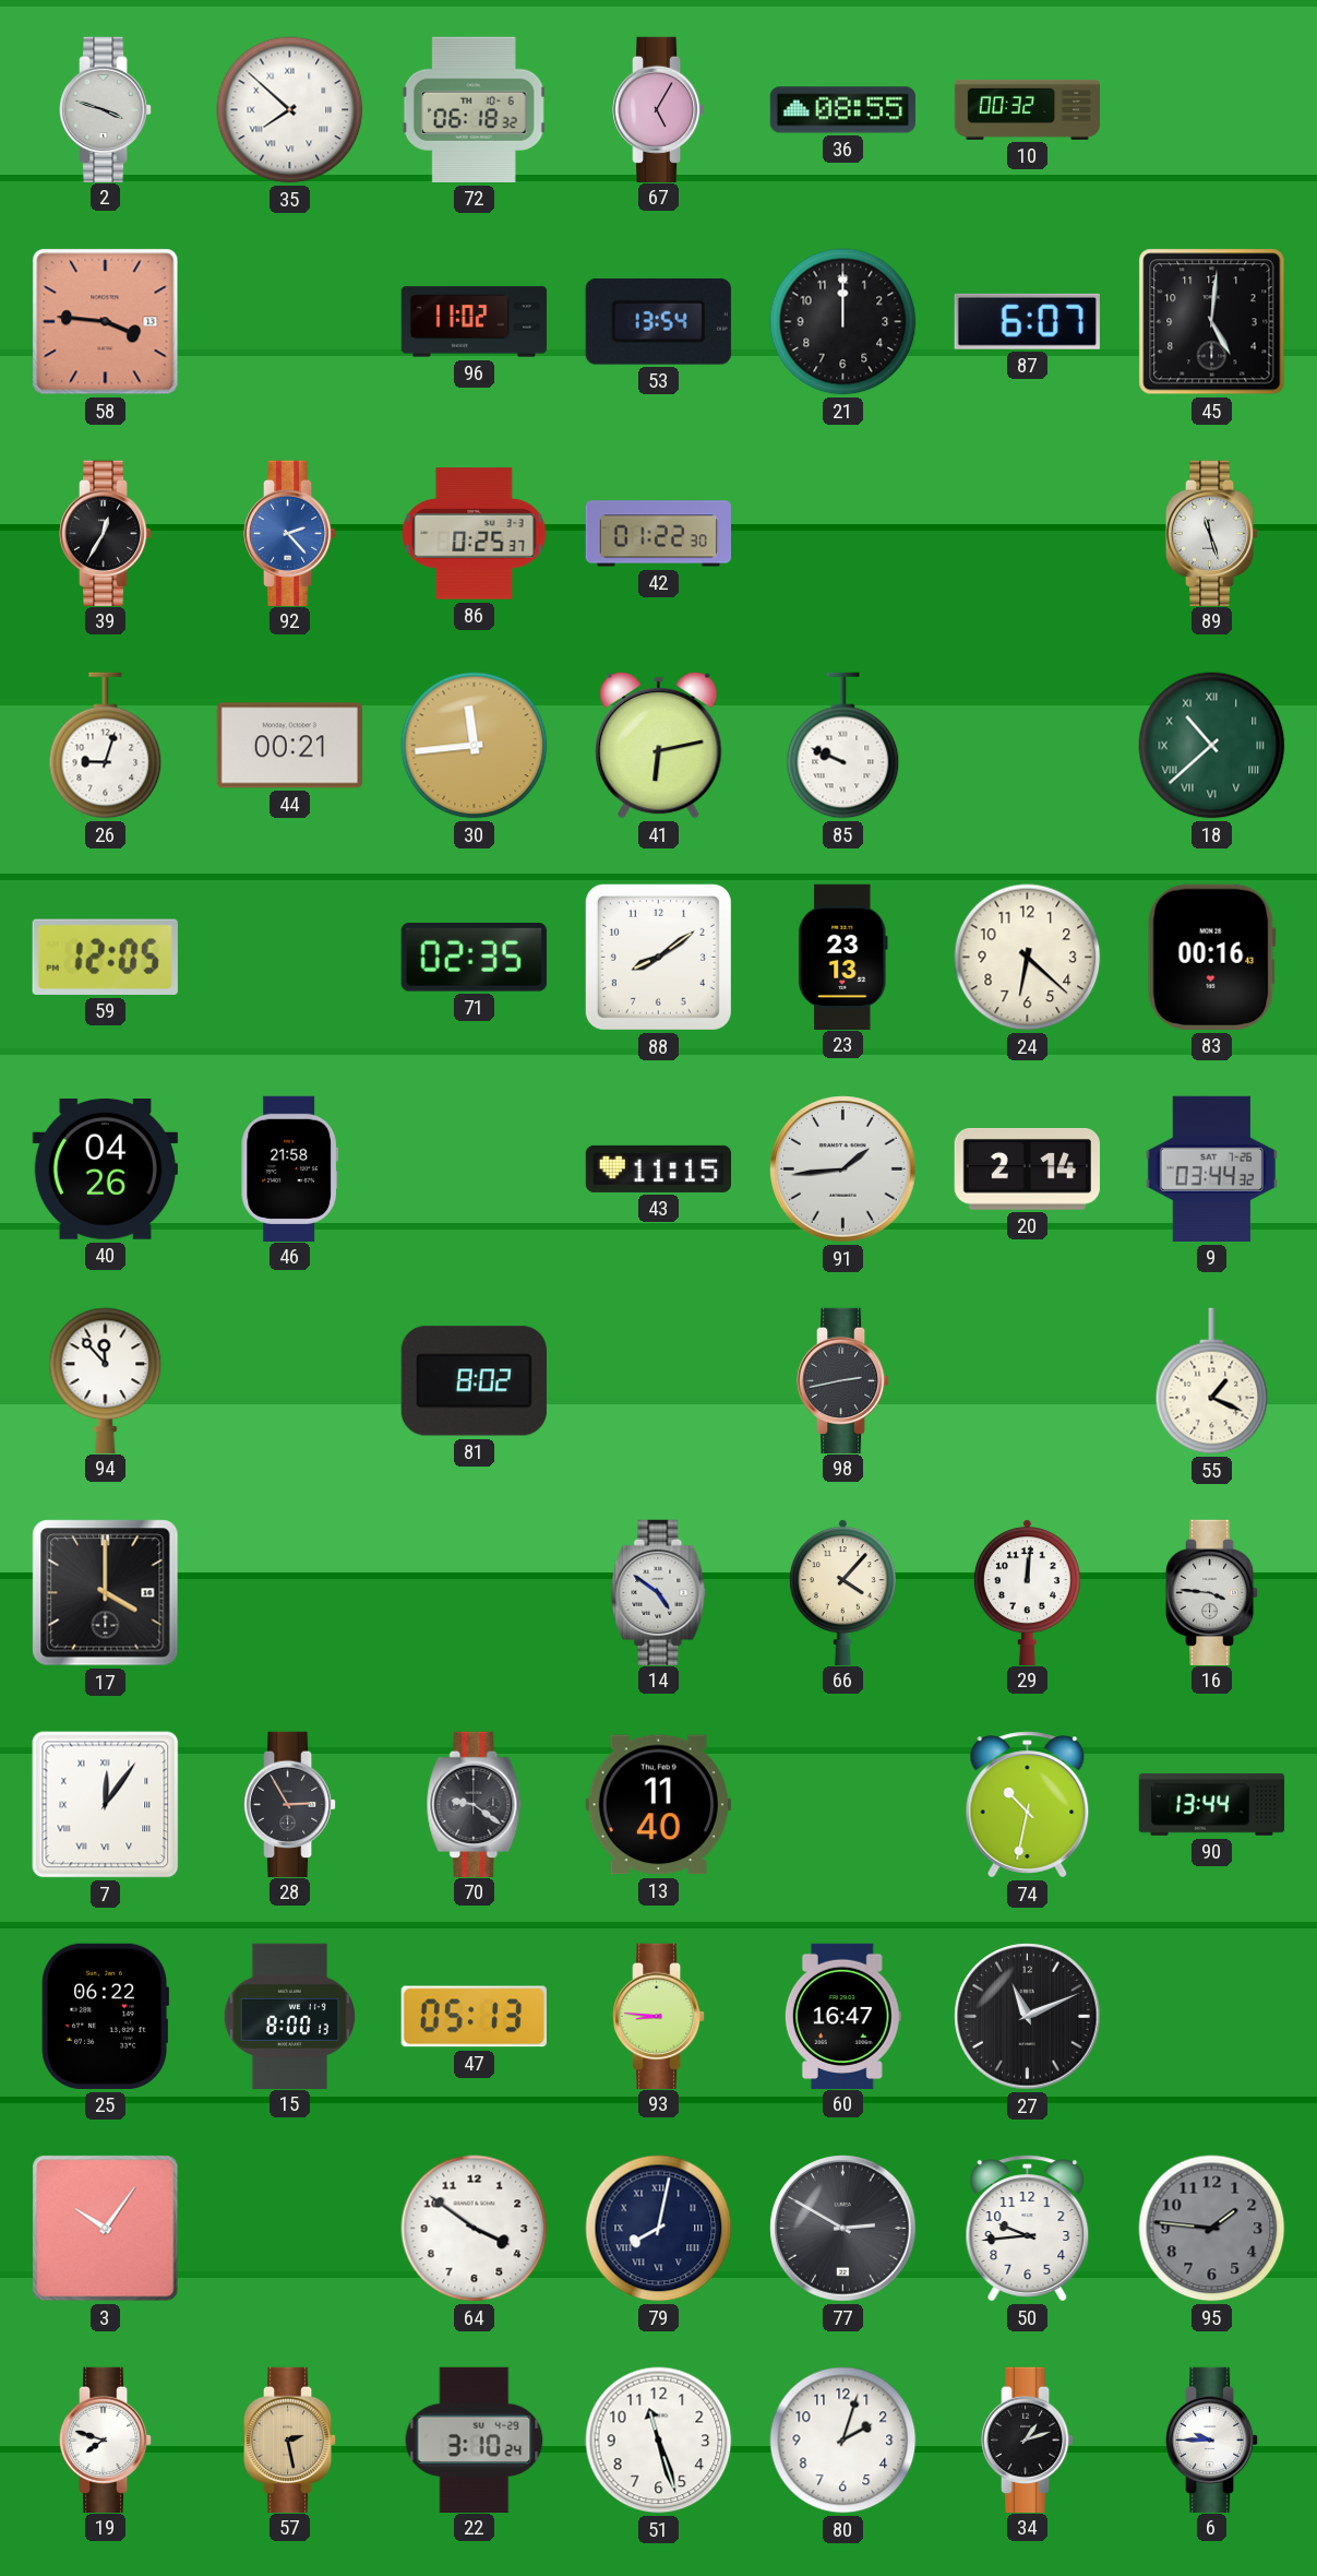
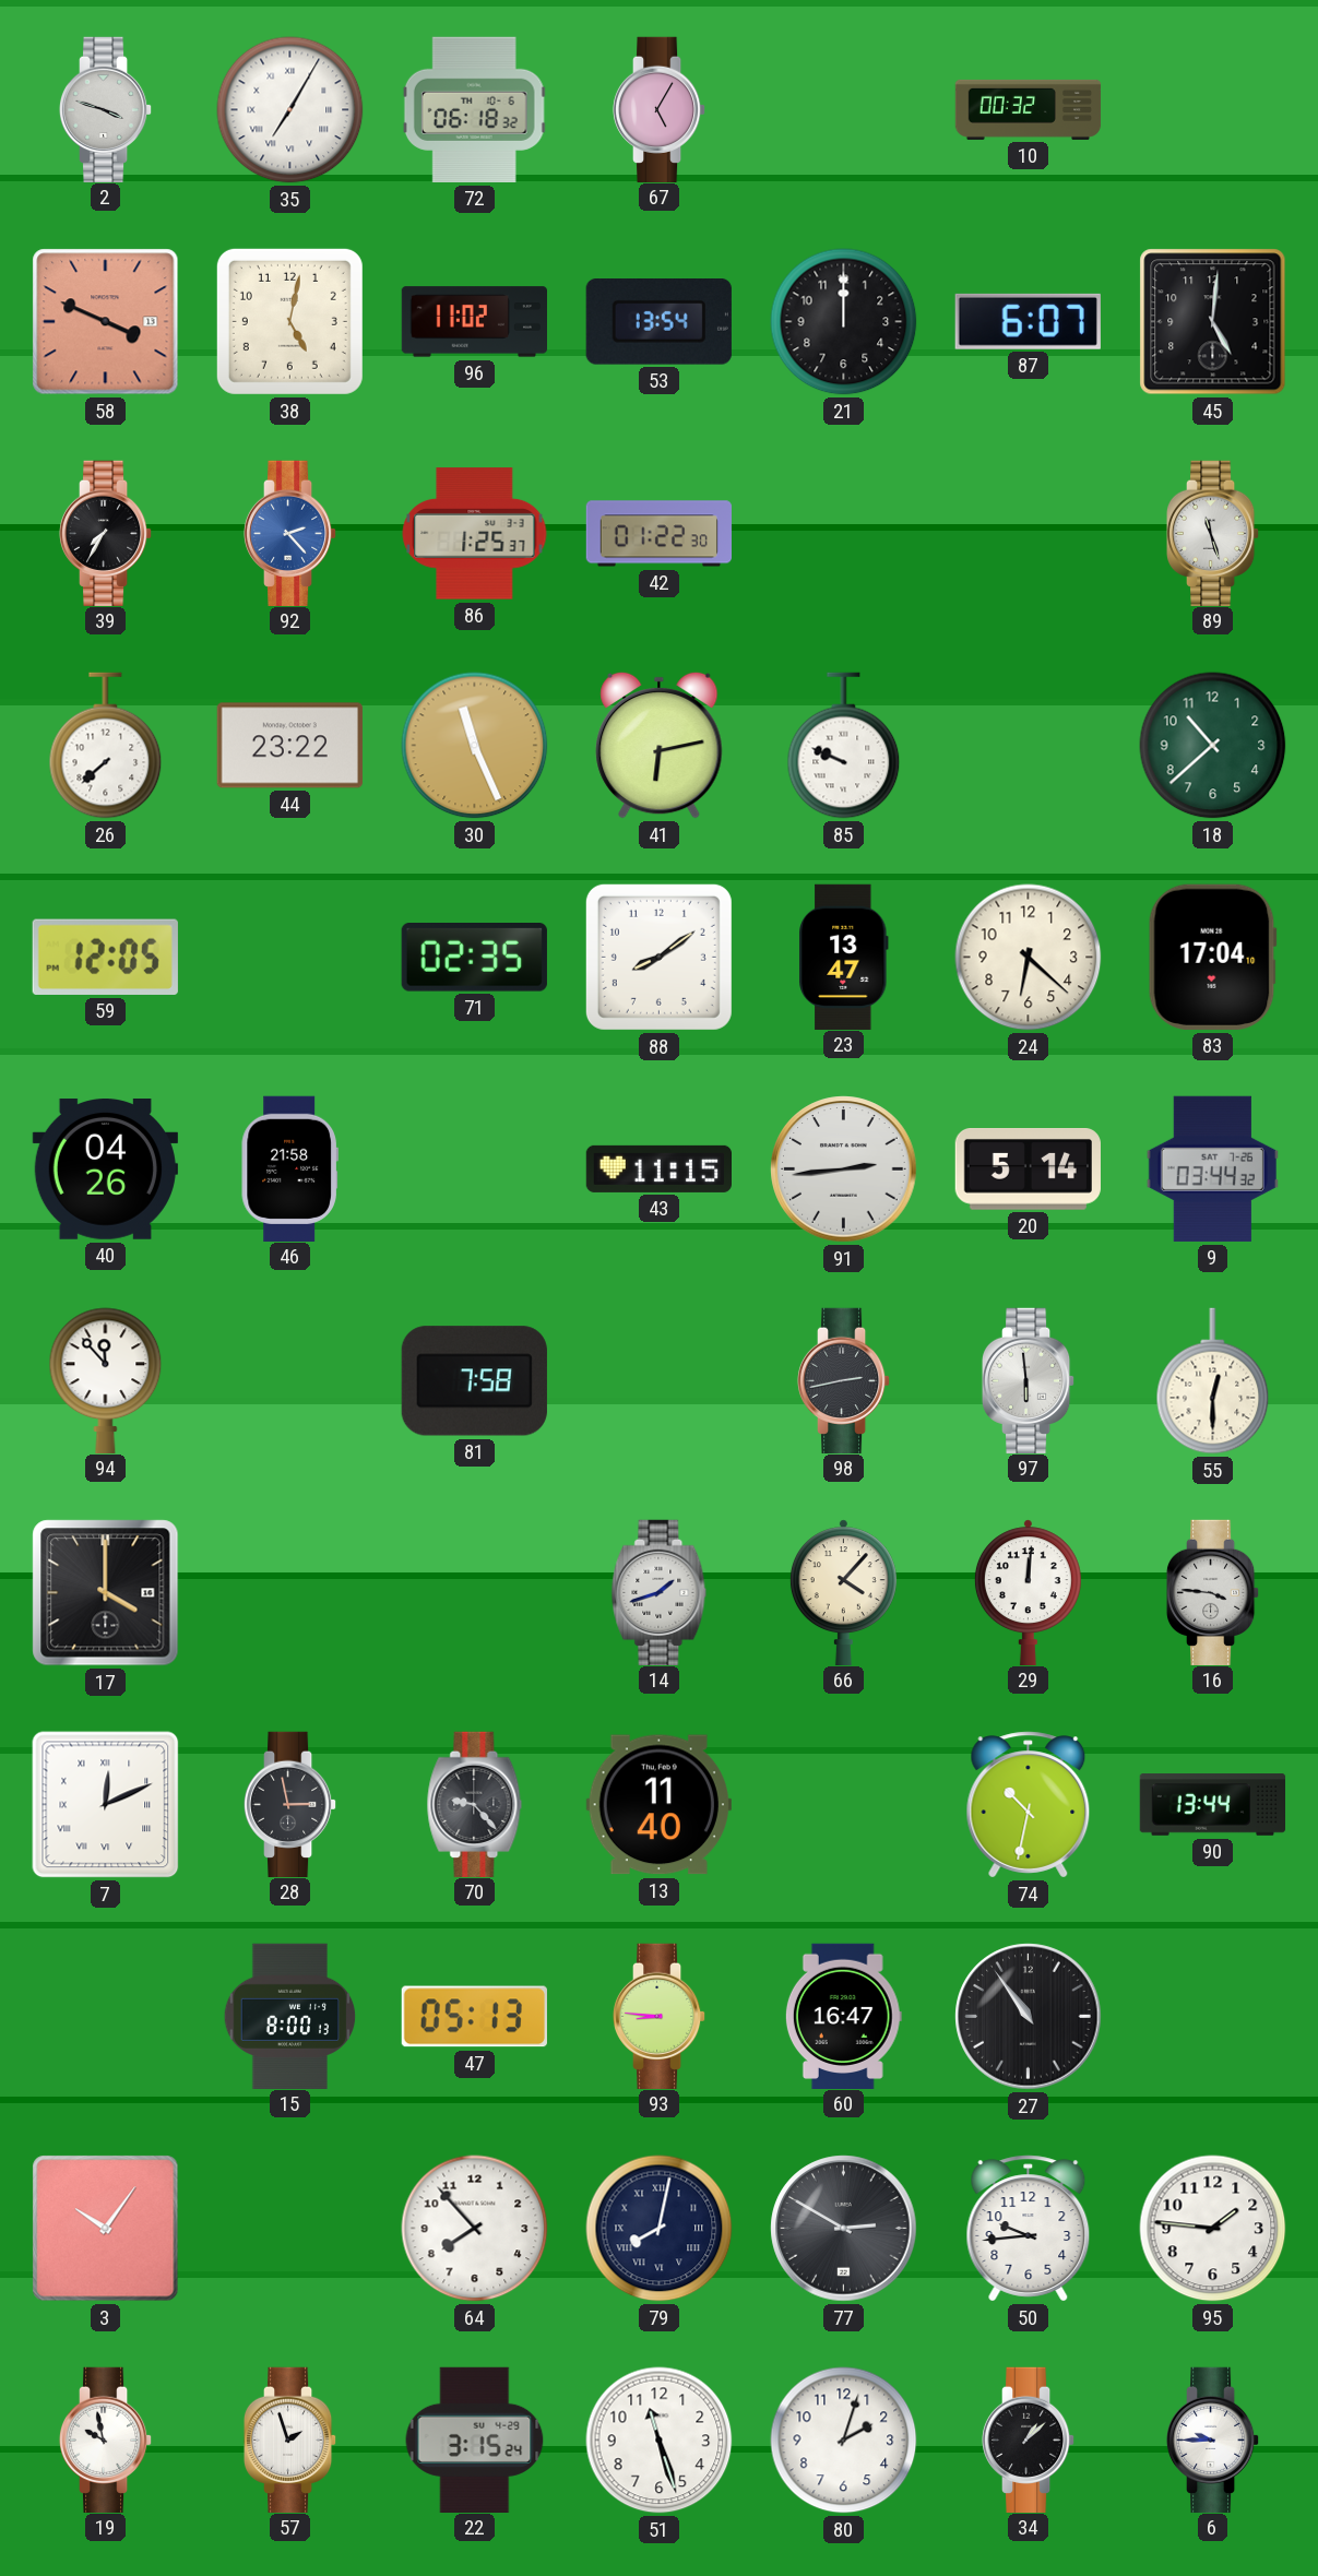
35: 7:52 -> 7:05
36: 08:55 -> none
58: 3:46 -> 3:49
38: none -> 5:02
39: 12:35 -> 7:35
86: 0:25 -> 1:25
26: 9:03 -> 7:38
44: 00:21 -> 23:22
30: 11:44 -> 11:26
18 numerals: Roman -> Arabic
23: 23:13 -> 13:47
83: 00:16 -> 17:04
91: 1:44 -> 2:44
20: 2:14 -> 5:14
81: 8:02 -> 7:58
97: none -> 5:59
55: 1:19 -> 12:30
14: 4:51 -> 1:42
7: 12:06 -> 12:11
28: 2:55 -> 2:58
70: 9:21 -> 9:23
25: 06:22 -> none
27: 11:11 -> 10:54
64: 3:51 -> 7:53
95 dial: grey -> white
19: 7:48 -> 9:58
57: 2:28 -> 1:57
57 dial: champagne -> white
22: 3:10 -> 3:15
34: 1:12 -> 1:08
